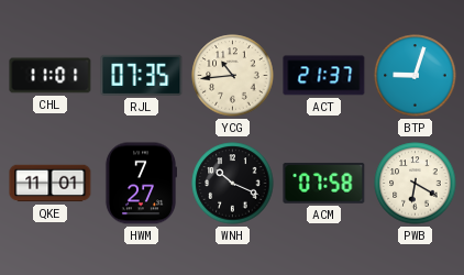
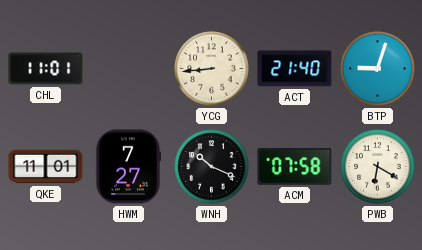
RJL: 07:35 -> none
YCG: 10:44 -> 8:44
ACT: 21:37 -> 21:40
